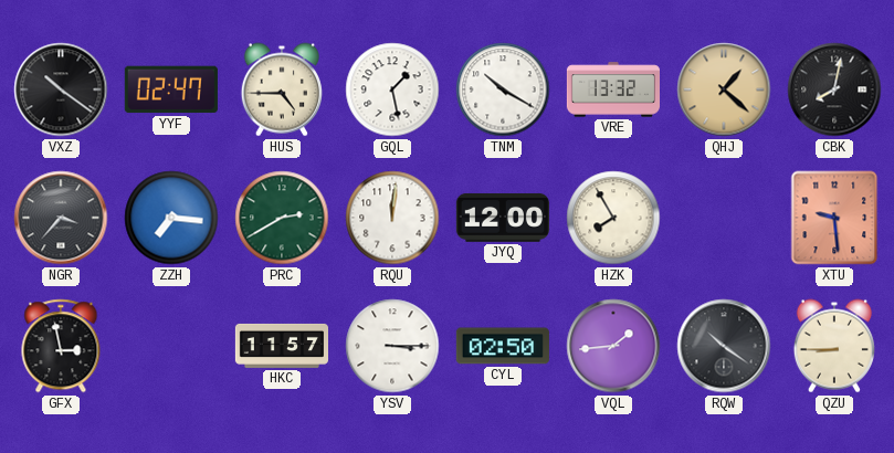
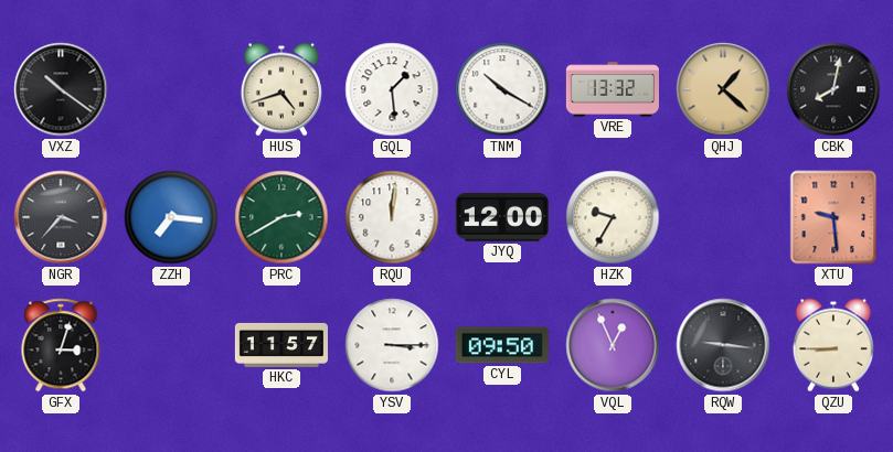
YYF: 02:47 -> none
HUS: 4:45 -> 4:42
GQL: 1:28 -> 1:29
HZK: 7:55 -> 9:35
GFX: 2:58 -> 3:03
CYL: 02:50 -> 09:50
VQL: 1:44 -> 12:56
RQW: 10:21 -> 9:16
